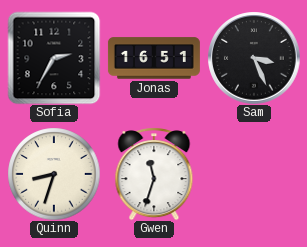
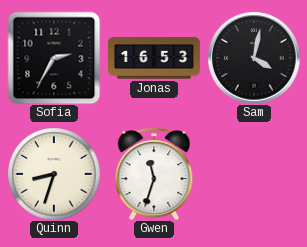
Jonas: 16:51 -> 16:53
Sam: 3:26 -> 4:02
